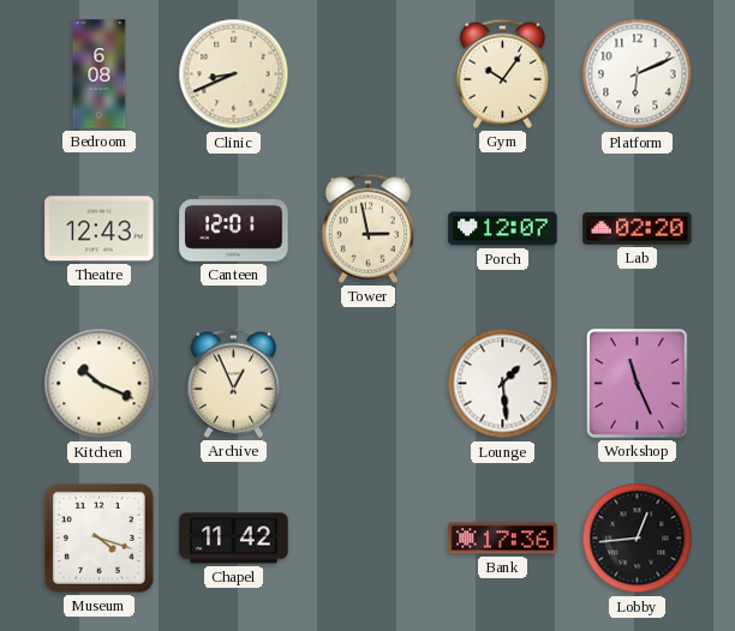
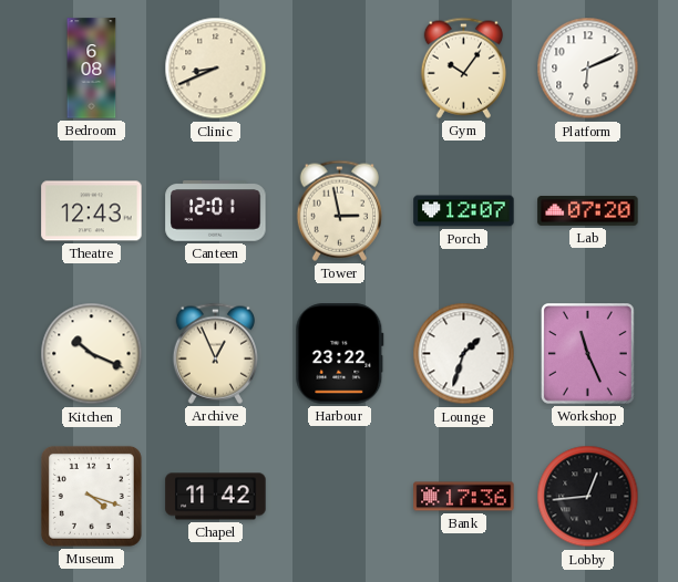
Lab: 02:20 -> 07:20
Harbour: none -> 23:22
Lounge: 1:29 -> 1:33
